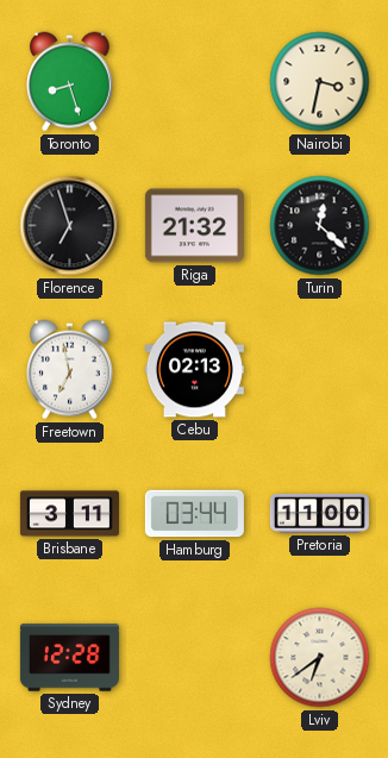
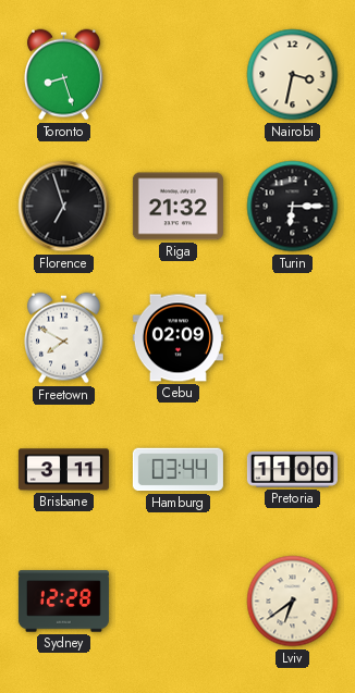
Turin: 12:22 -> 6:15
Freetown: 6:58 -> 7:50
Cebu: 02:13 -> 02:09
